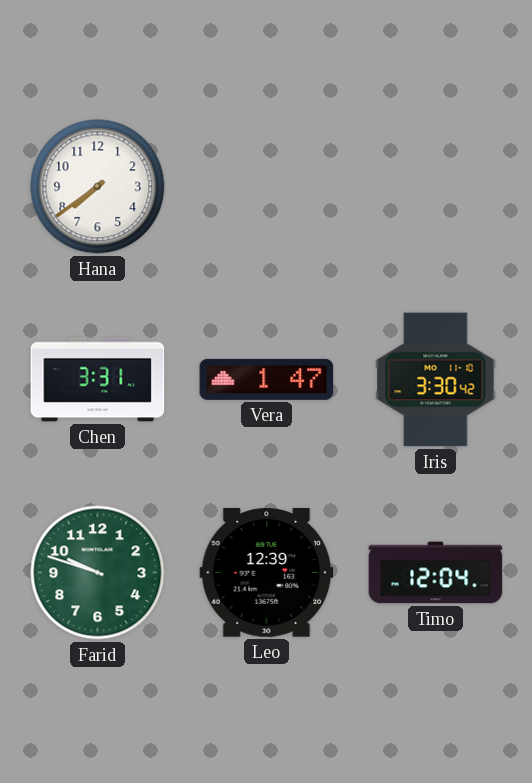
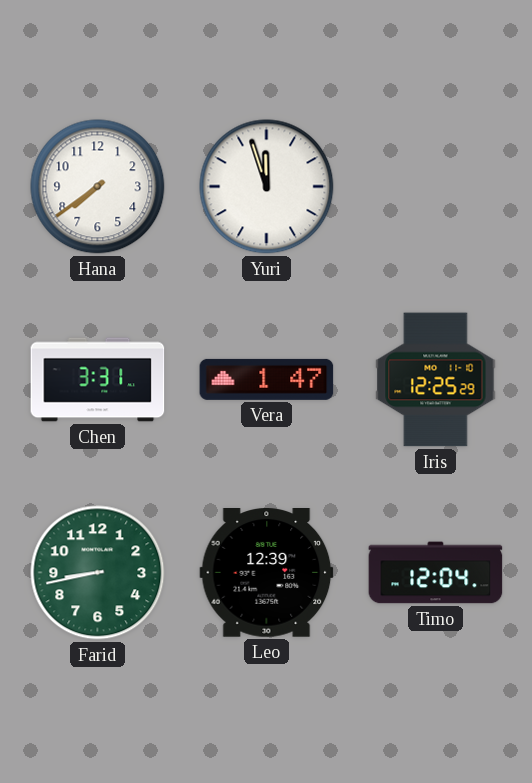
Yuri: none -> 11:57
Iris: 3:30 -> 12:25
Farid: 9:48 -> 8:43
